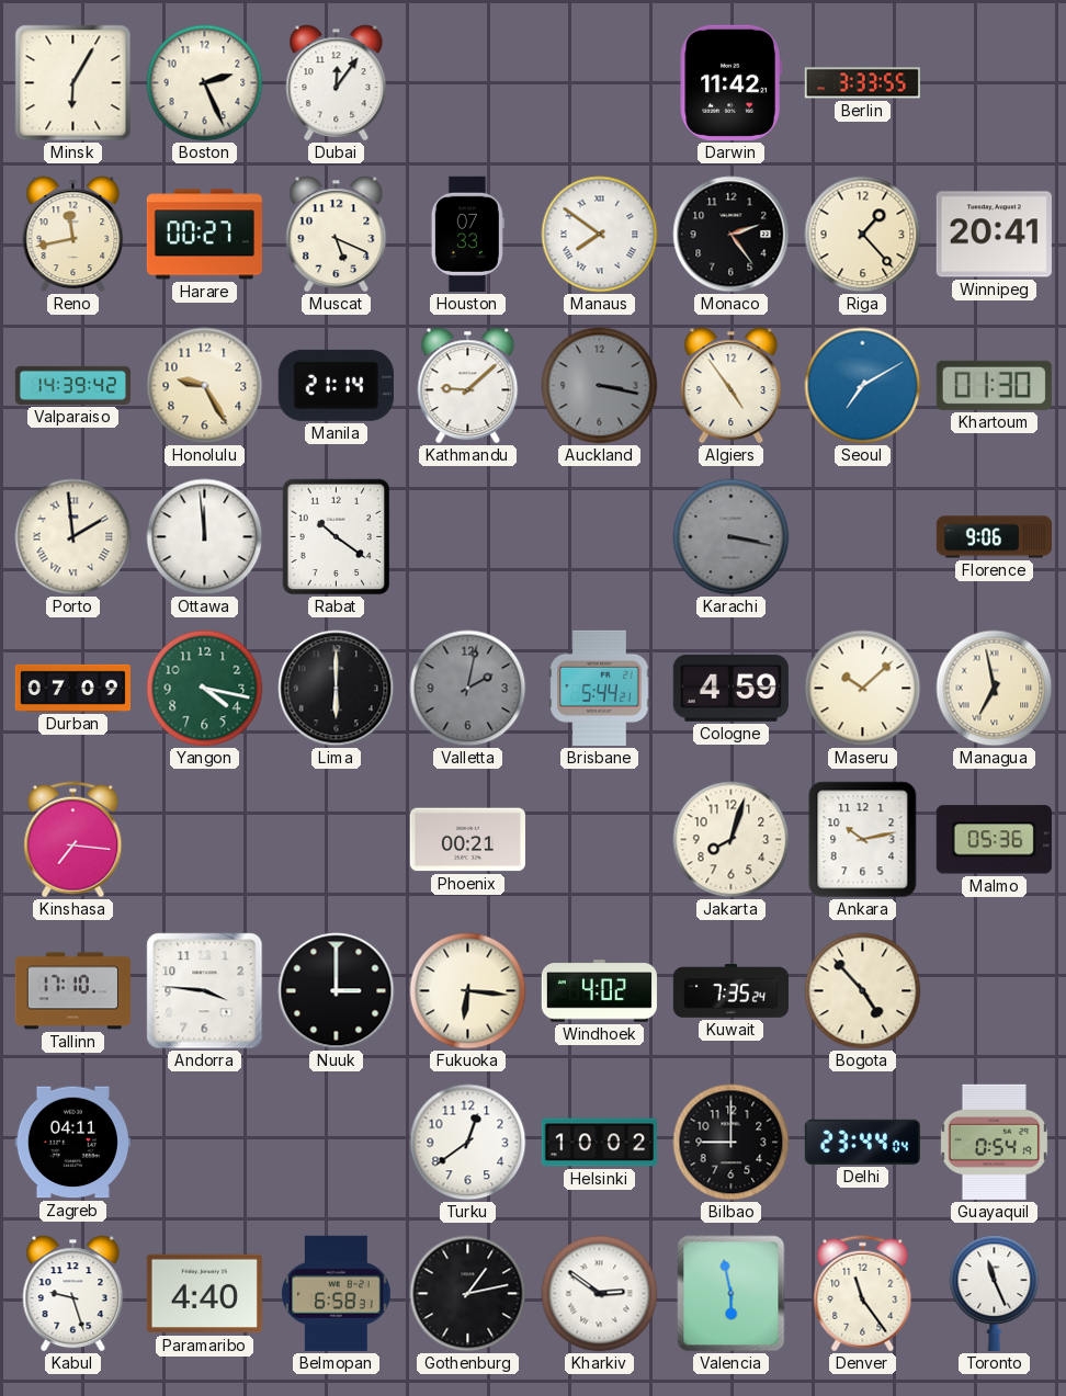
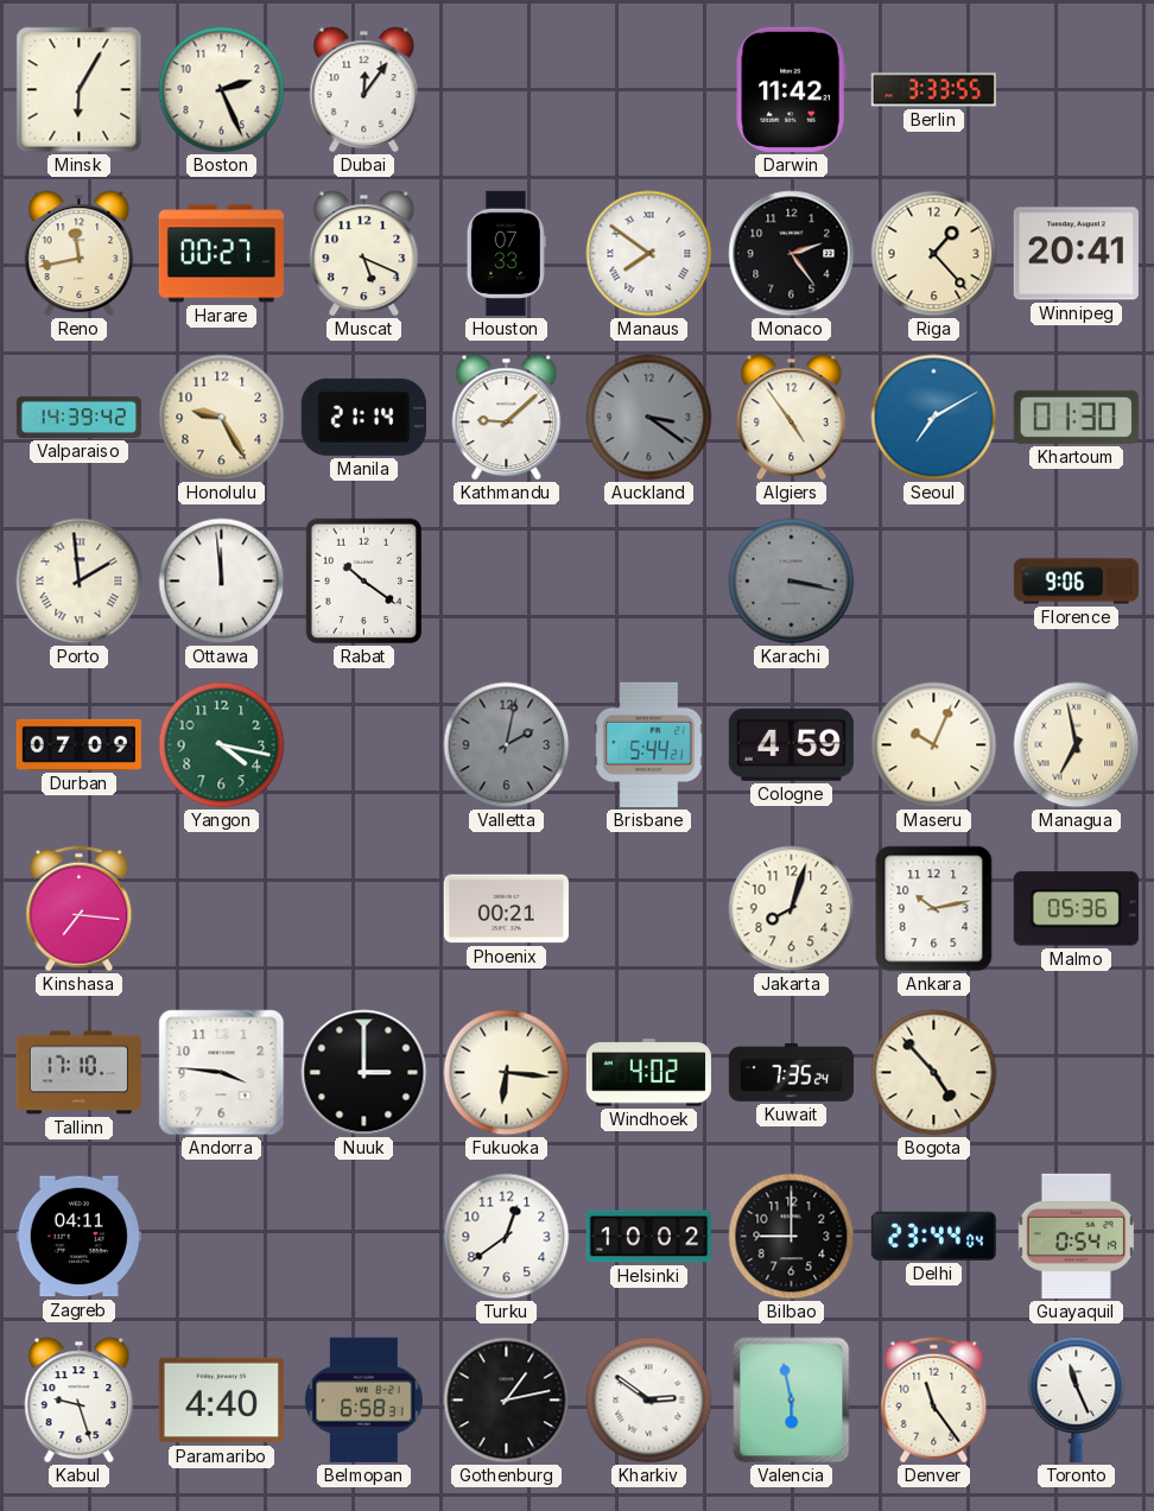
Auckland: 3:17 -> 3:21
Lima: 6:00 -> none
Maseru: 10:08 -> 10:04
